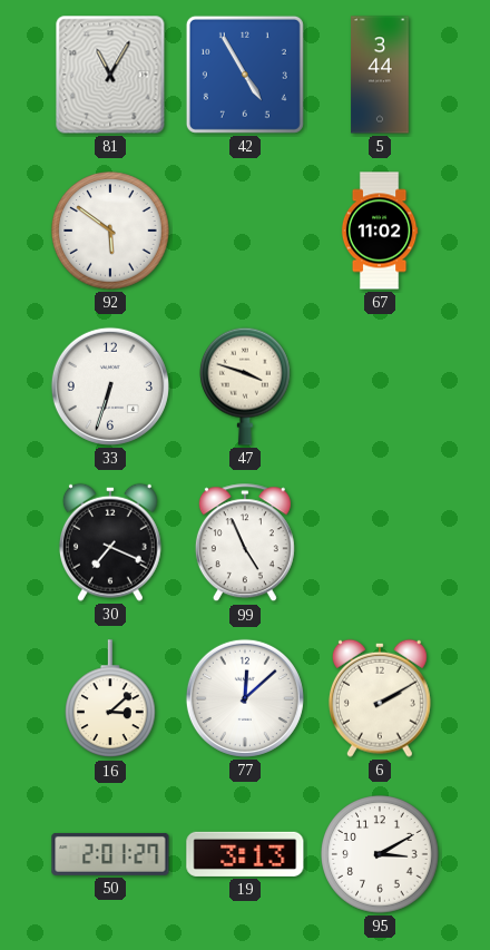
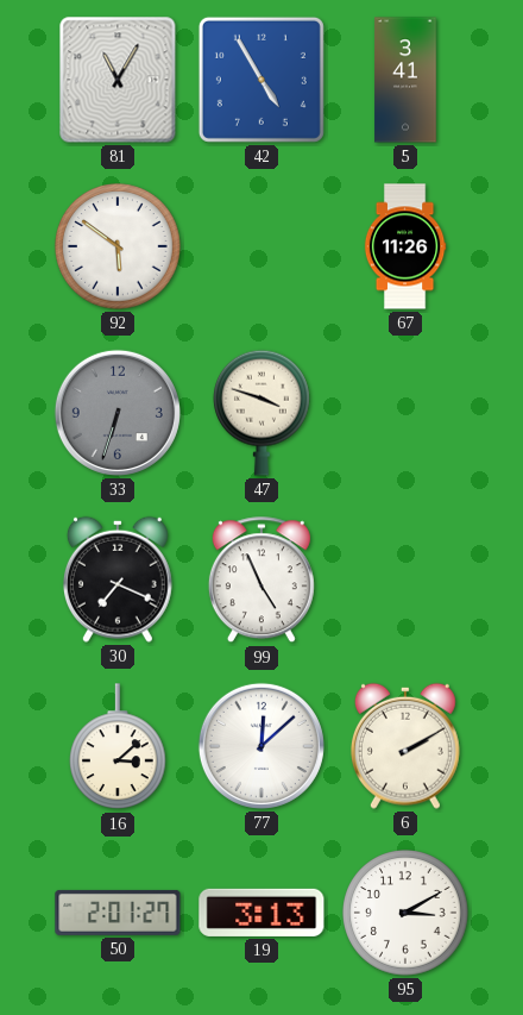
5: 3:44 -> 3:41
67: 11:02 -> 11:26
33 dial: white -> grey
